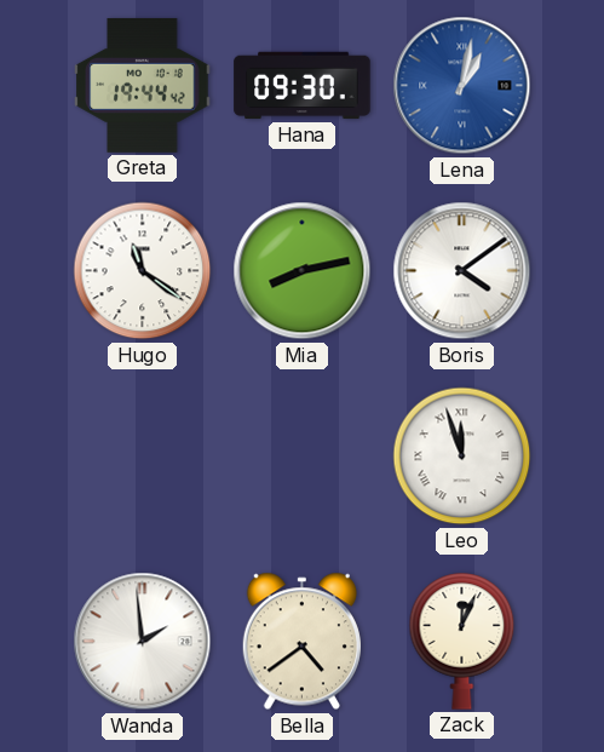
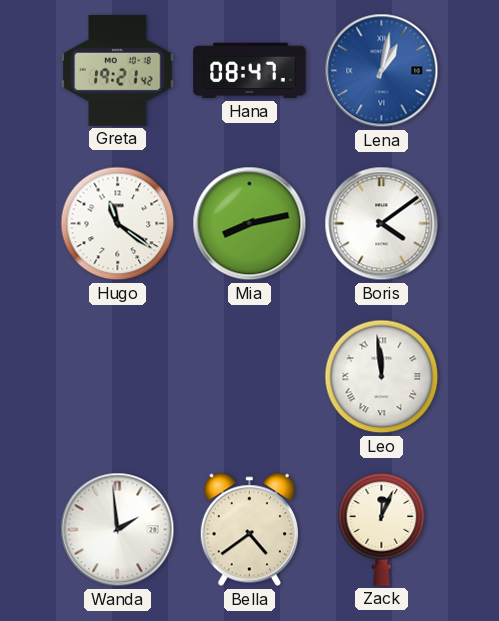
Greta: 19:44 -> 19:21
Hana: 09:30 -> 08:47
Leo: 11:57 -> 11:59
